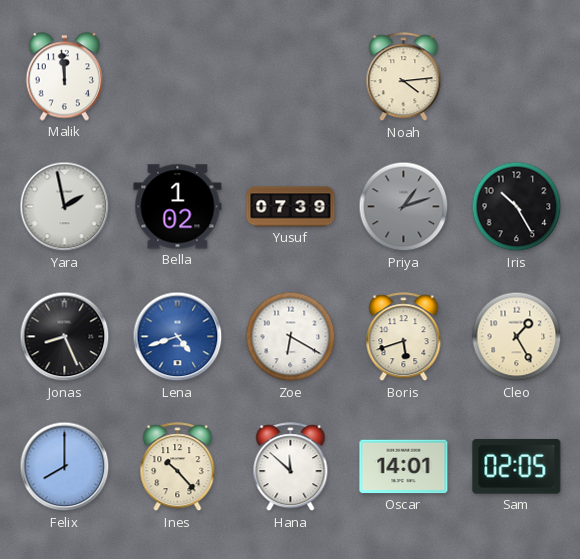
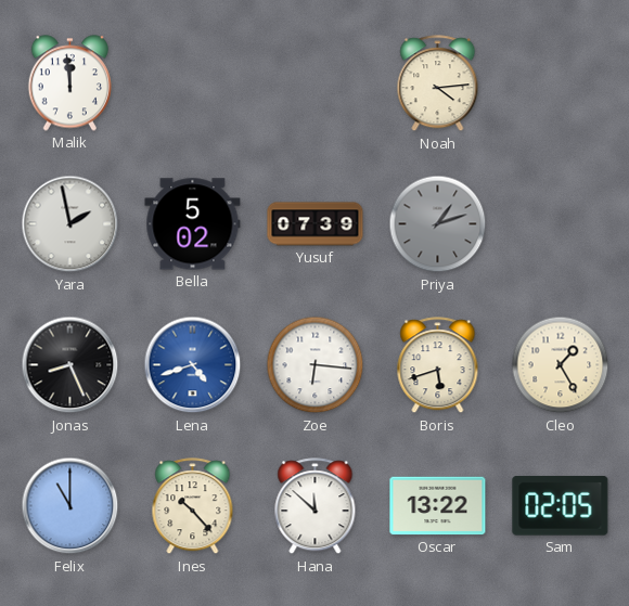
Bella: 1:02 -> 5:02
Iris: 10:25 -> none
Zoe: 6:20 -> 6:16
Felix: 8:00 -> 11:00
Oscar: 14:01 -> 13:22
